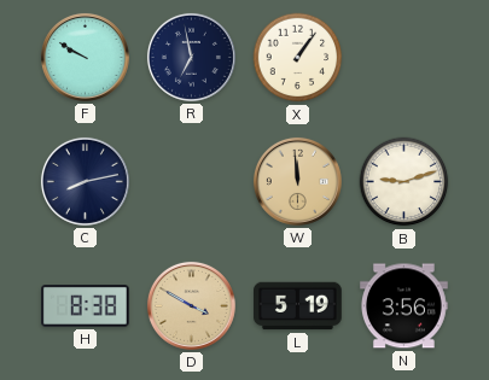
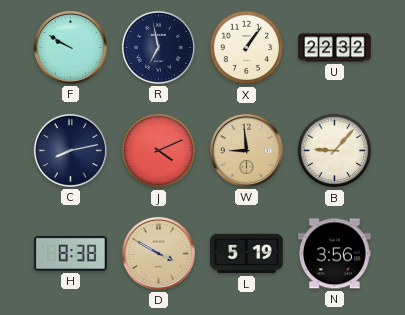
U: none -> 22:32
J: none -> 4:11
W: 11:59 -> 8:59
B: 9:12 -> 9:07
